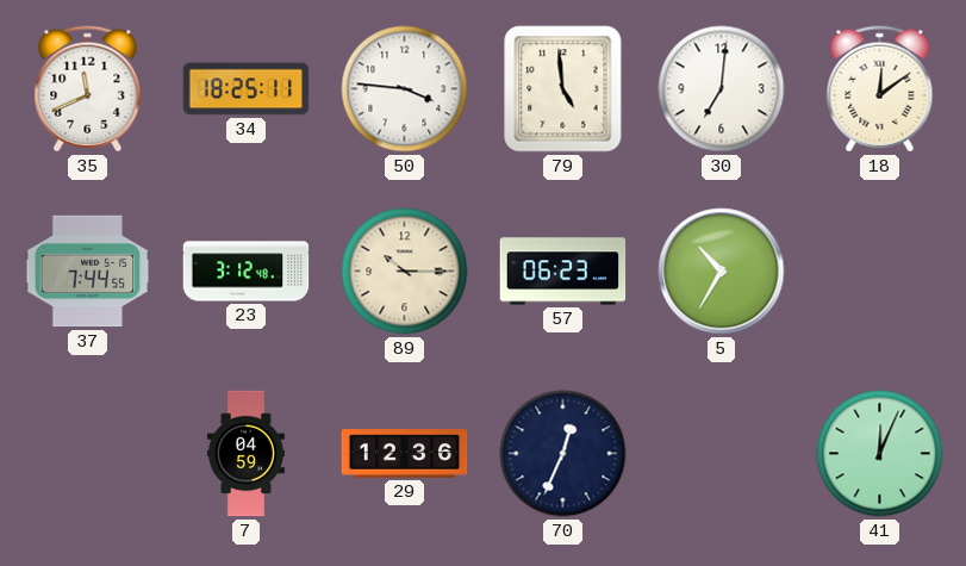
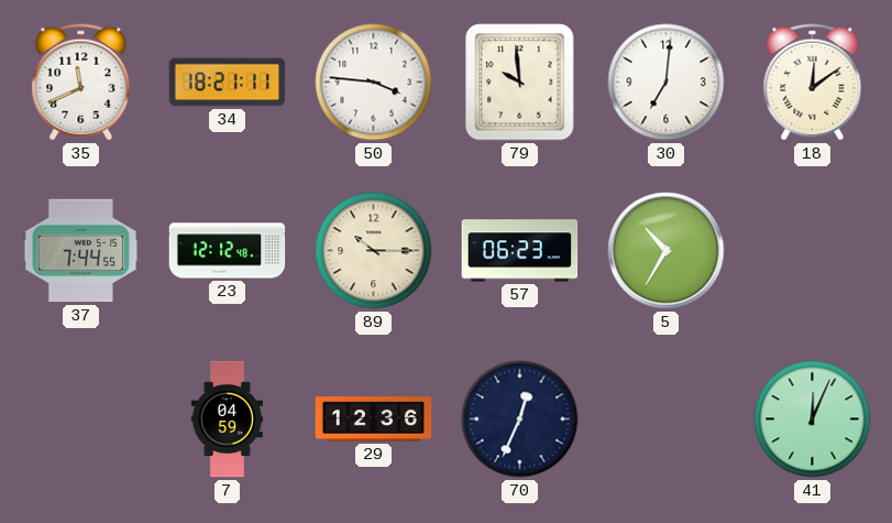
34: 18:25 -> 18:21
79: 4:59 -> 9:59
23: 3:12 -> 12:12
